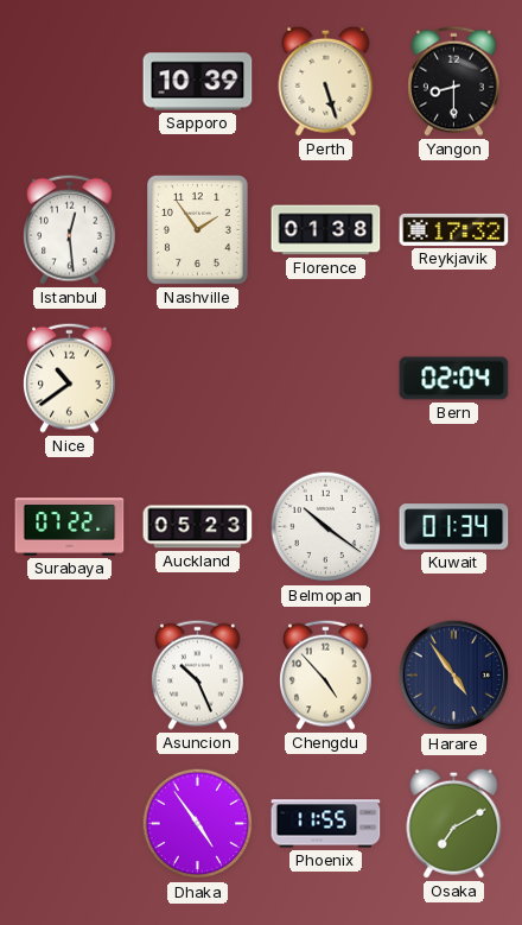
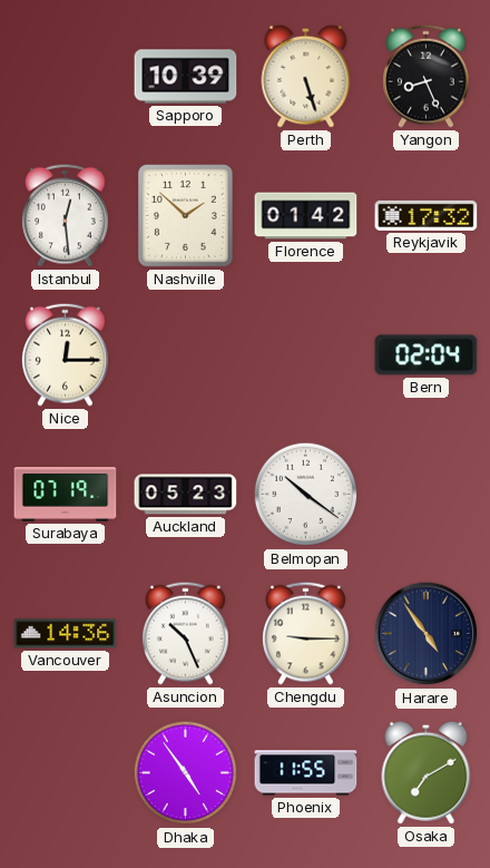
Yangon: 8:30 -> 8:26
Nashville: 1:54 -> 1:52
Florence: 01:38 -> 01:42
Nice: 10:39 -> 12:15
Surabaya: 07:22 -> 07:19
Kuwait: 01:34 -> none
Vancouver: none -> 14:36
Chengdu: 4:53 -> 9:15
